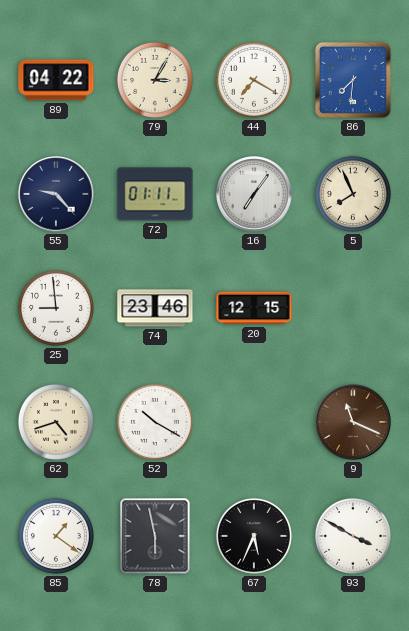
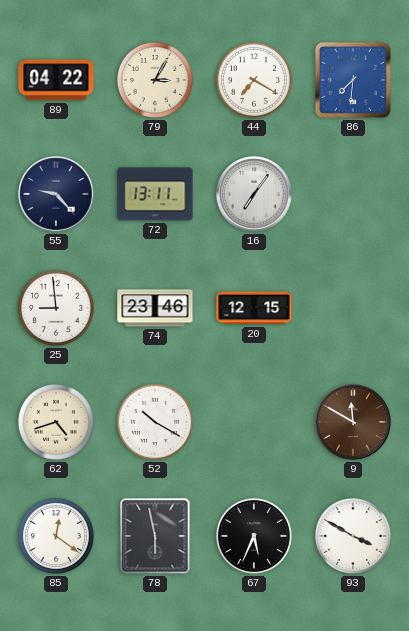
72: 01:11 -> 13:11
5: 7:56 -> none
9: 11:19 -> 11:50
85: 1:21 -> 12:21
